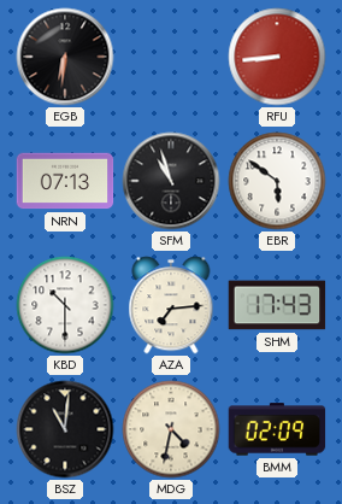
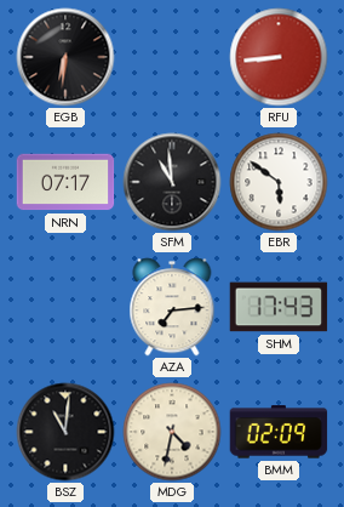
NRN: 07:13 -> 07:17
SFM: 10:57 -> 10:59
KBD: 10:30 -> none
